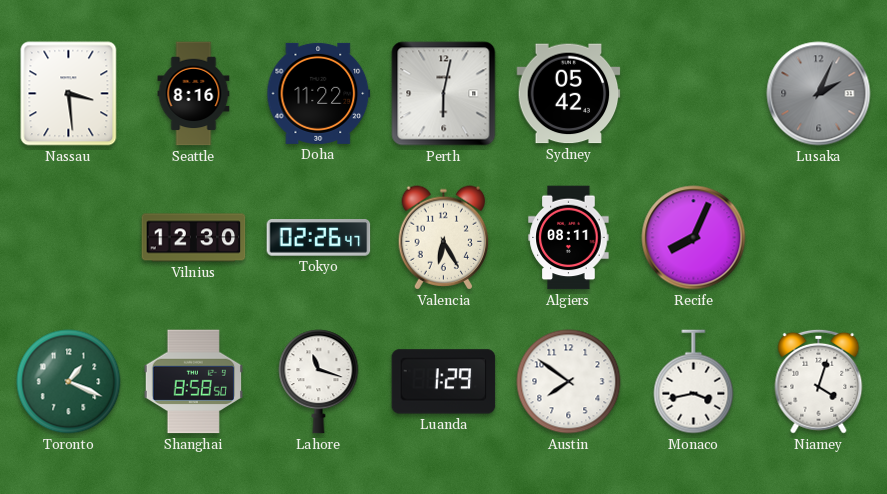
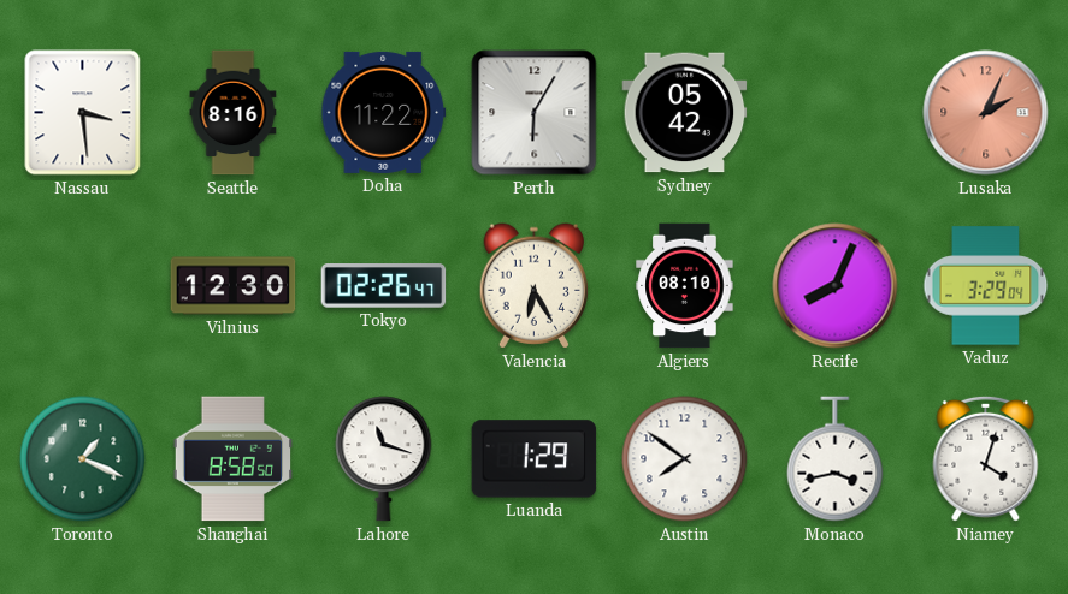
Perth: 6:02 -> 6:05
Lusaka dial: grey -> salmon
Algiers: 08:11 -> 08:10
Vaduz: none -> 3:29
